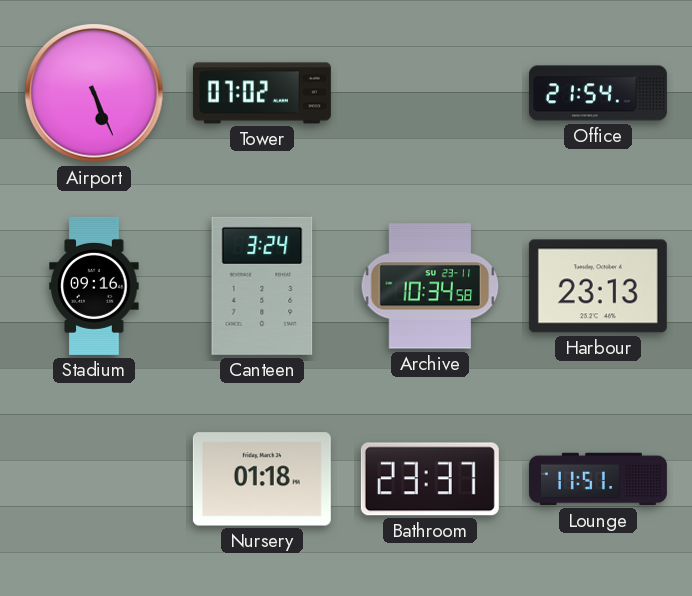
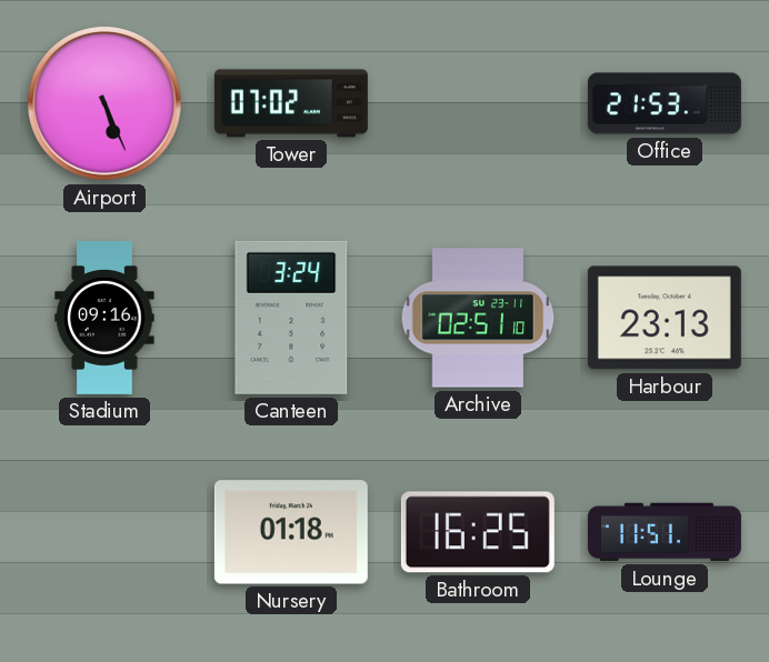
Office: 21:54 -> 21:53
Archive: 10:34 -> 02:51
Bathroom: 23:37 -> 16:25
